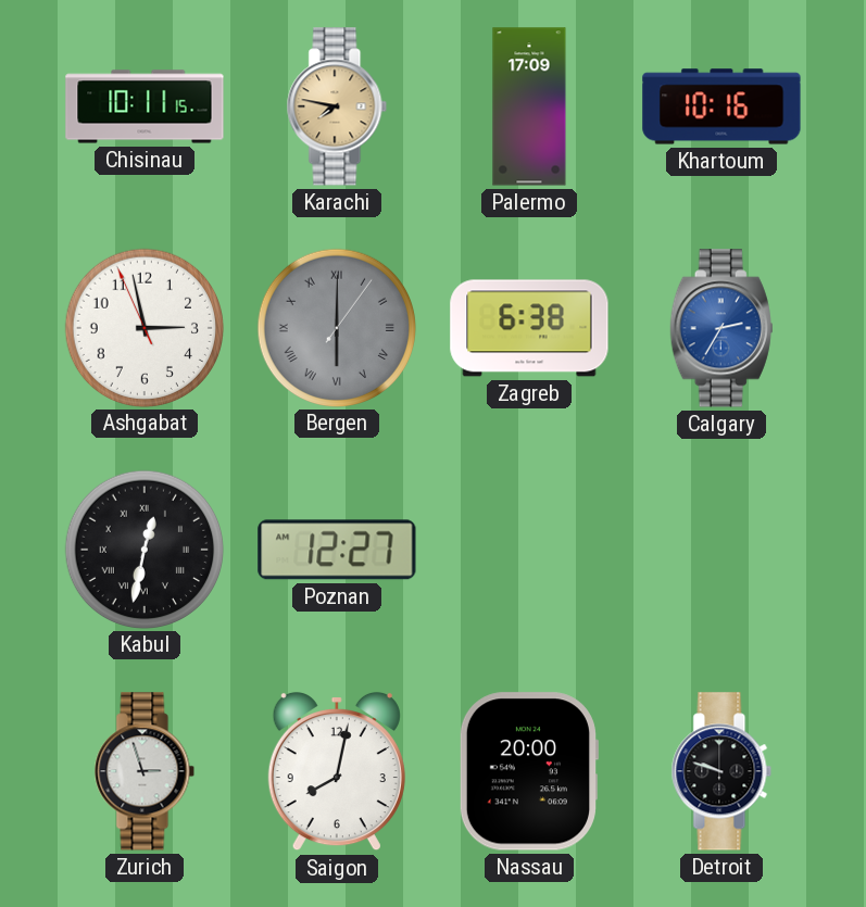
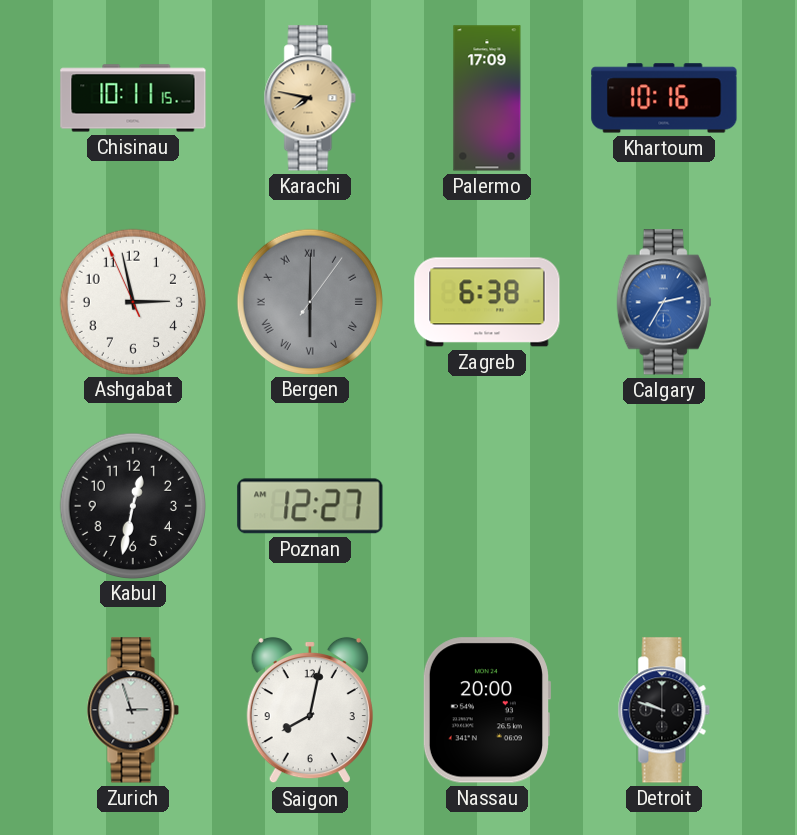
Kabul numerals: Roman -> Arabic
